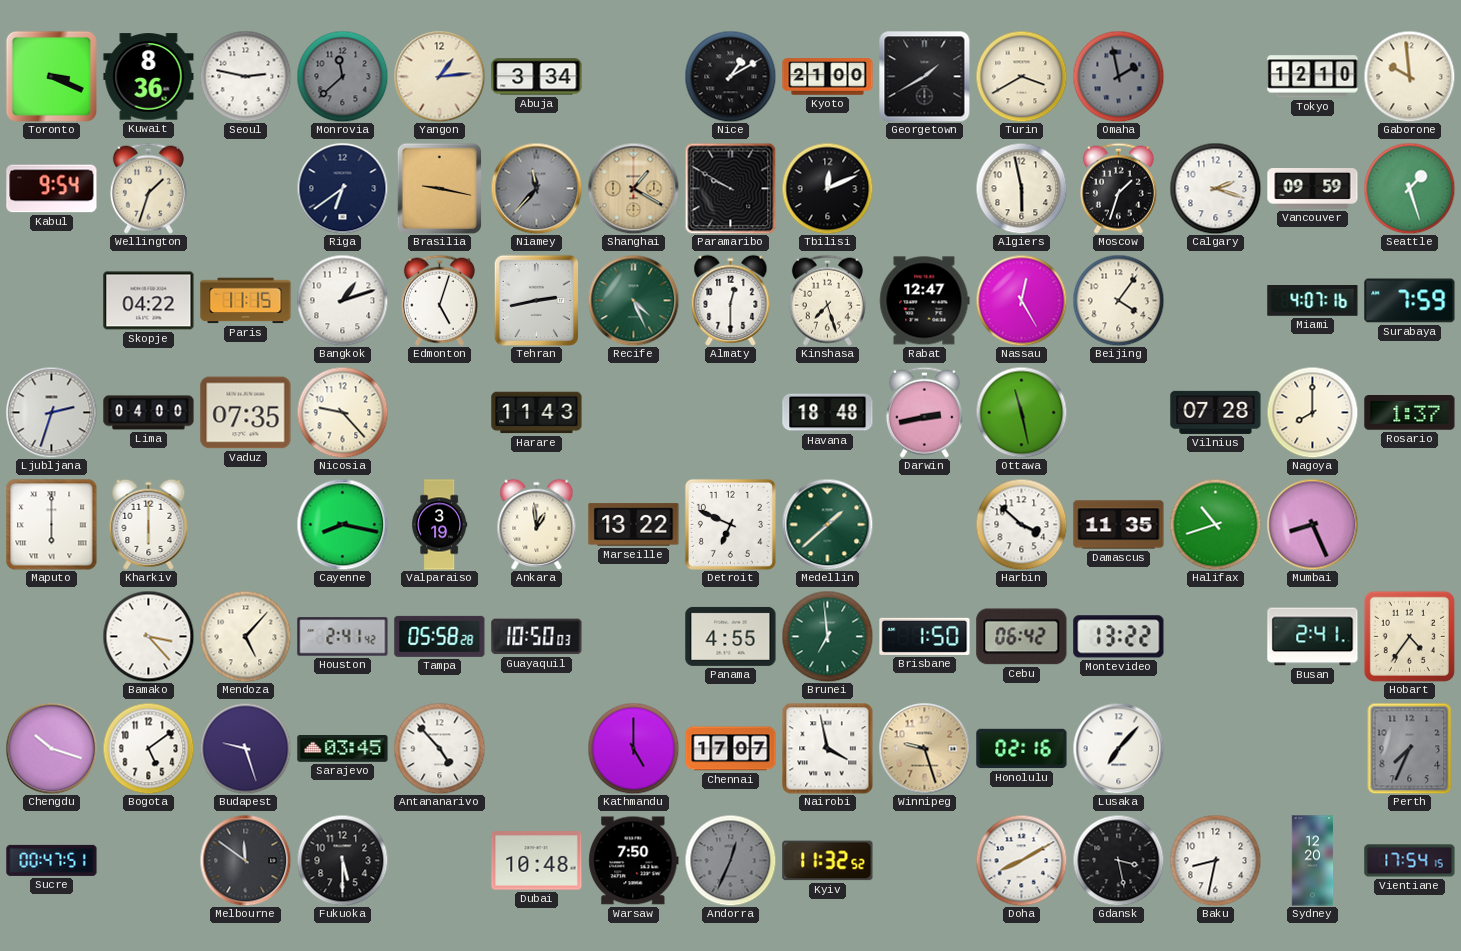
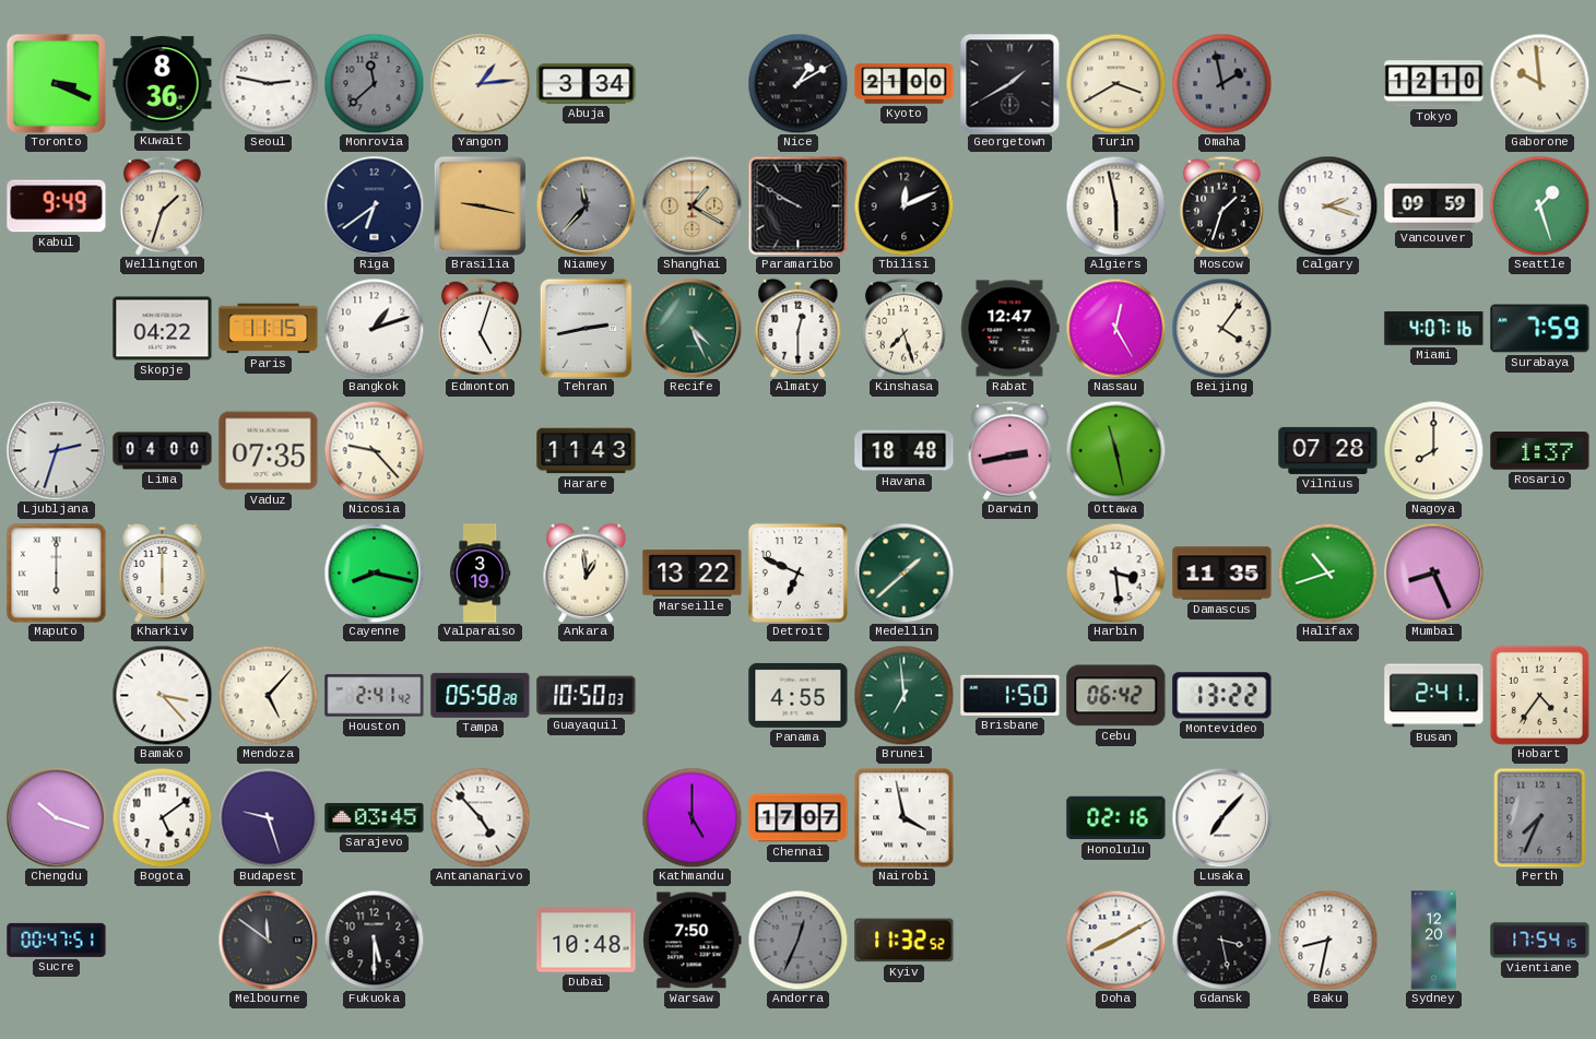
Kabul: 9:54 -> 9:49
Harbin: 3:52 -> 3:29
Winnipeg: 9:27 -> none
